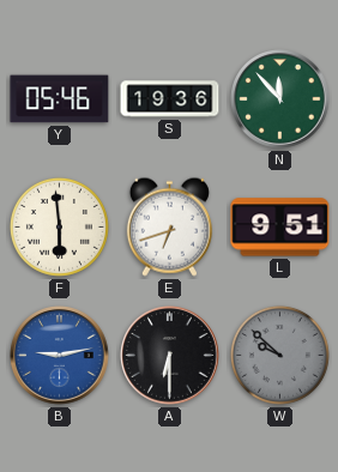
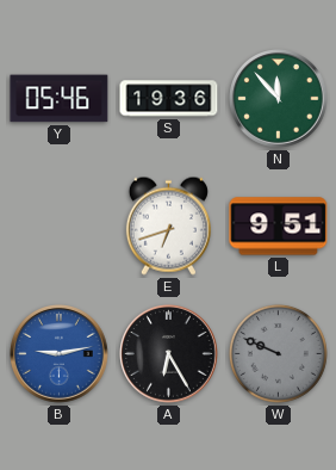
F: 5:59 -> none
A: 6:30 -> 6:25
W: 9:52 -> 9:49
